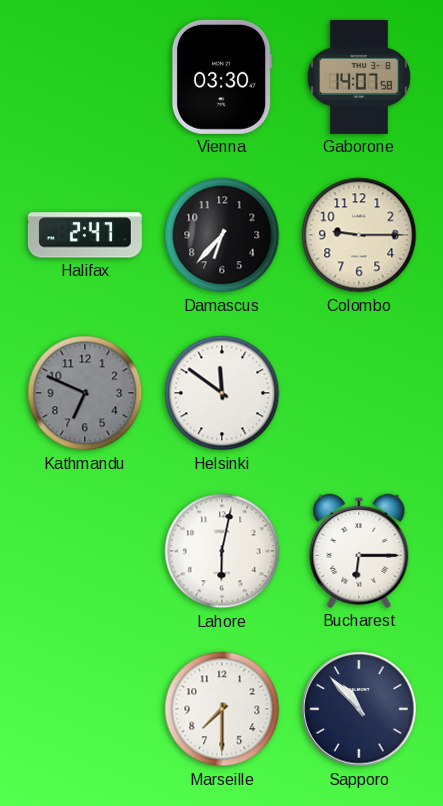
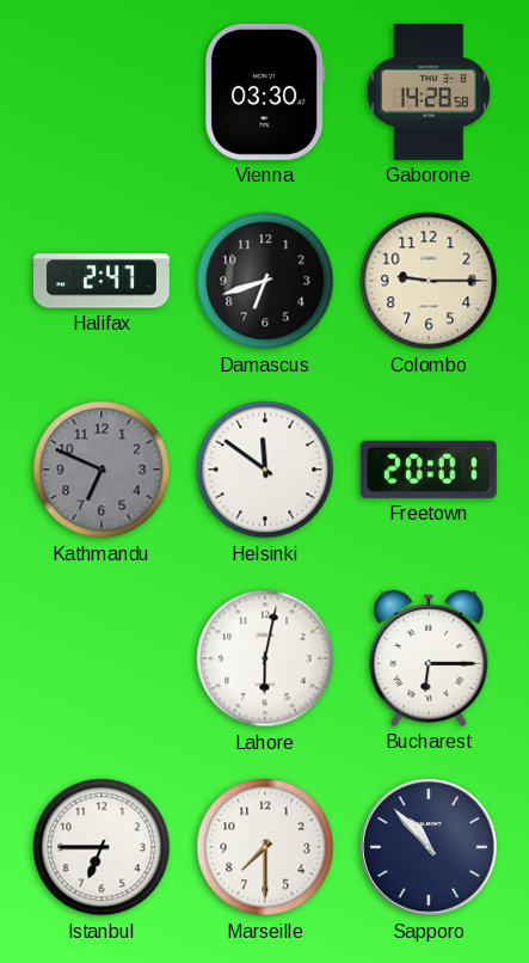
Gaborone: 14:07 -> 14:28
Damascus: 6:37 -> 6:42
Freetown: none -> 20:01
Istanbul: none -> 6:45
